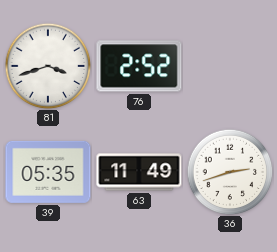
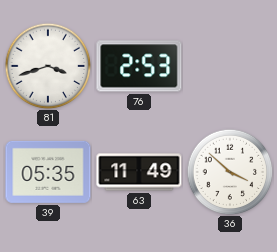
76: 2:52 -> 2:53
36: 2:42 -> 3:52
